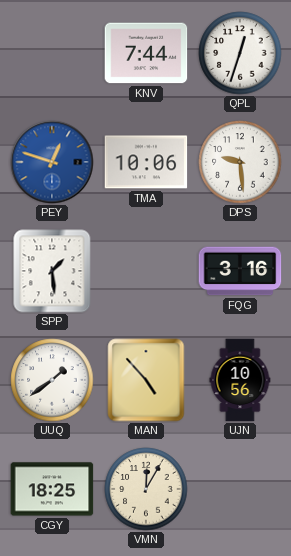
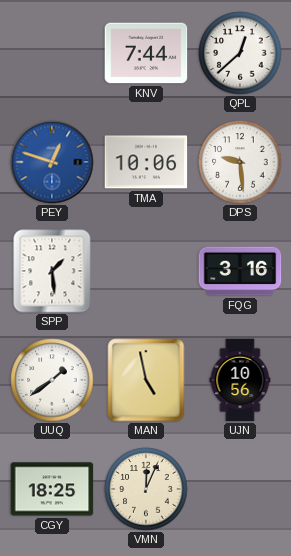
QPL: 12:33 -> 12:38
MAN: 4:53 -> 4:58
VMN: 12:05 -> 12:04
